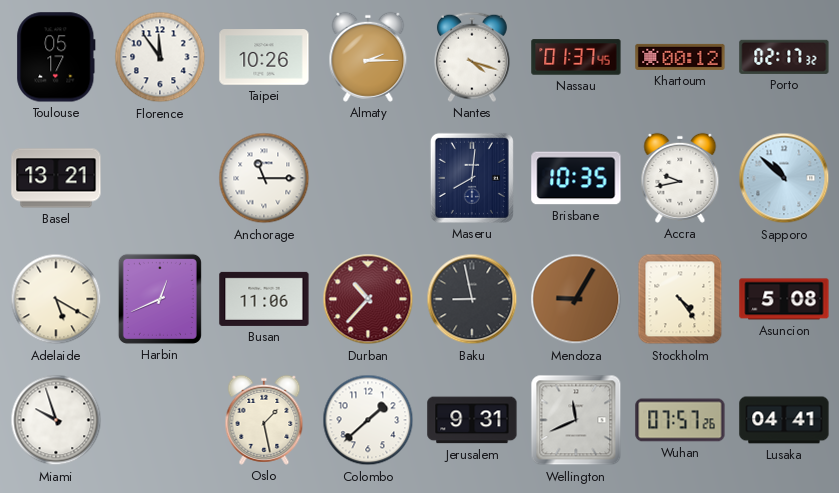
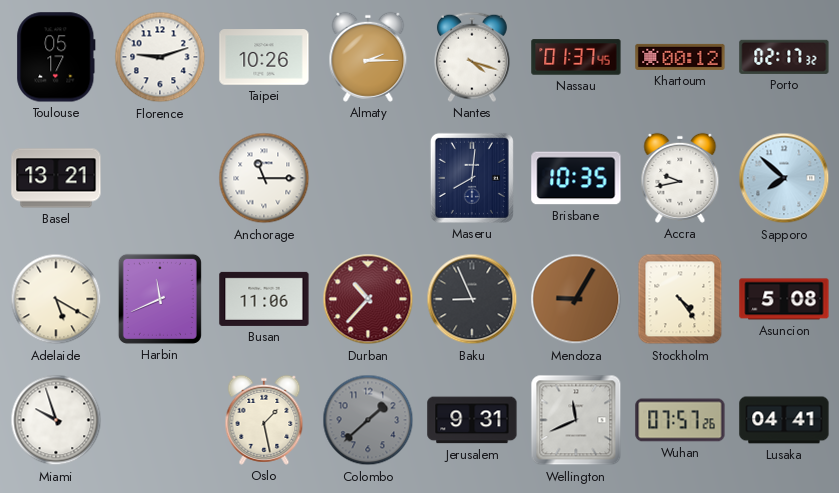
Florence: 11:54 -> 9:12
Sapporo: 10:52 -> 7:52
Harbin: 12:41 -> 11:41
Baku: 8:58 -> 8:56
Colombo dial: white -> grey
